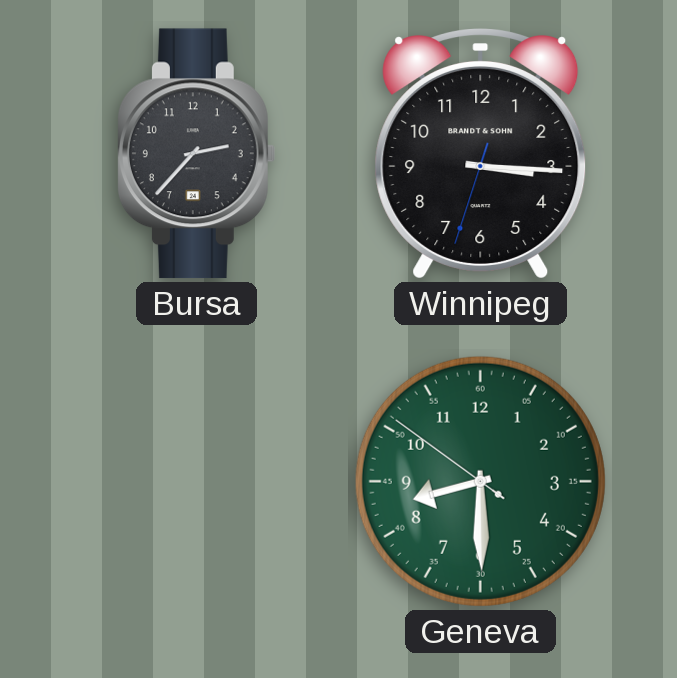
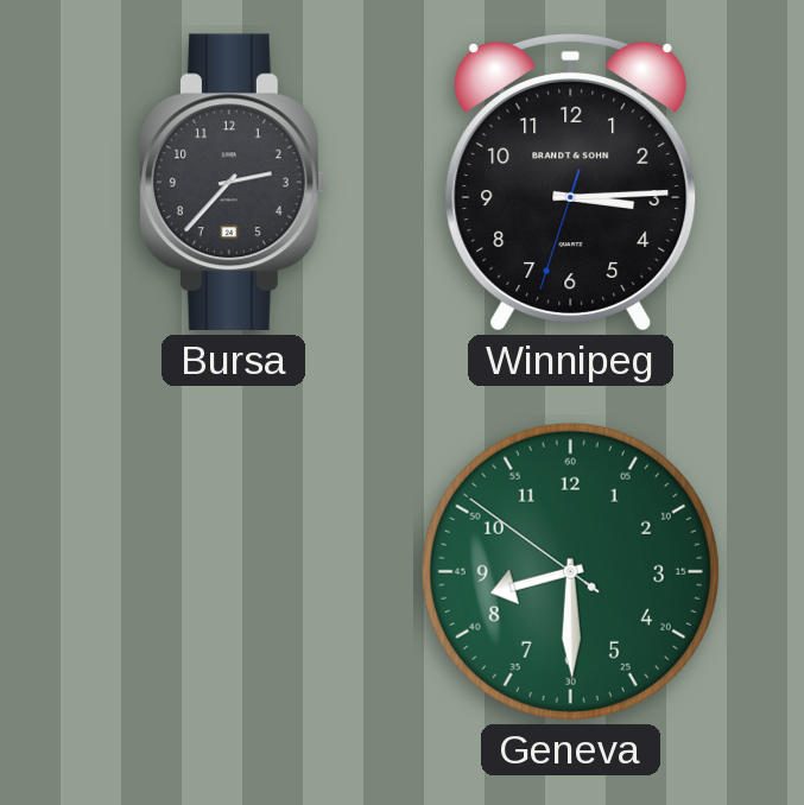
Winnipeg: 3:15 -> 3:14
